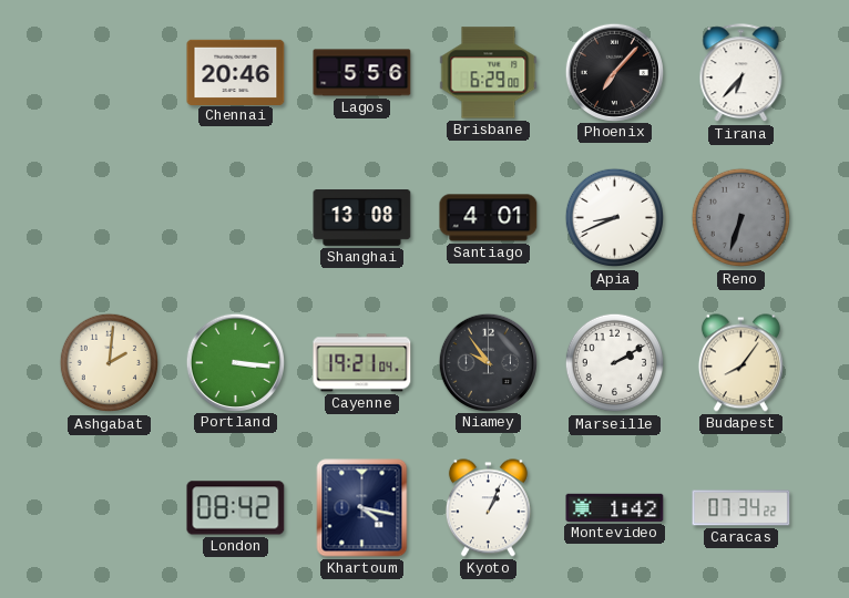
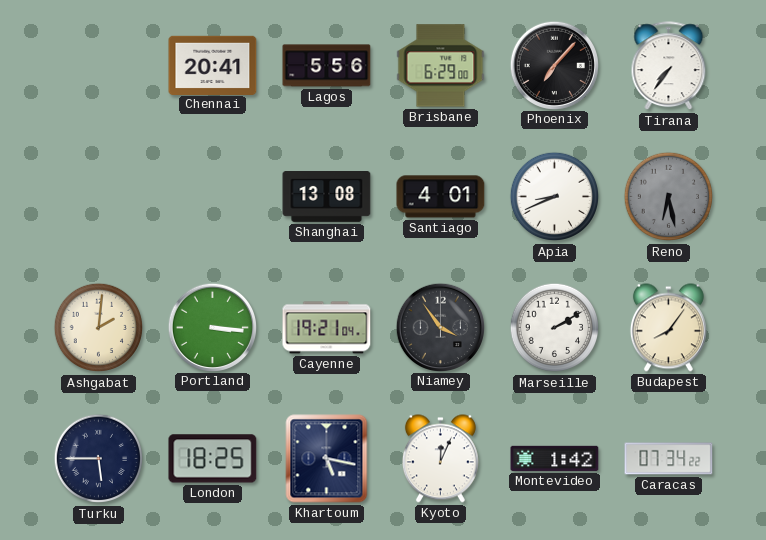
Chennai: 20:46 -> 20:41
Tirana: 6:37 -> 7:36
Reno: 6:33 -> 6:28
Niamey: 9:54 -> 3:54
Turku: none -> 5:45
London: 08:42 -> 18:25
Khartoum: 4:17 -> 5:17
Kyoto: 1:04 -> 12:04
